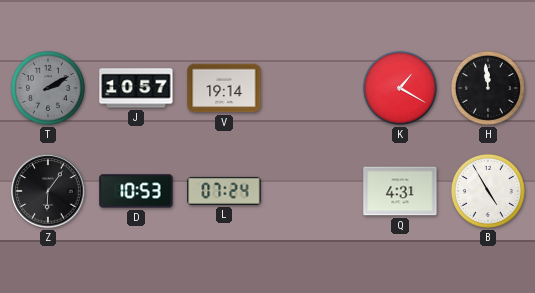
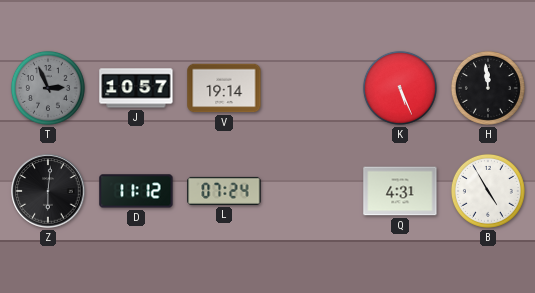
T: 2:10 -> 2:56
K: 1:20 -> 5:26
Z: 6:06 -> 6:01
D: 10:53 -> 11:12
